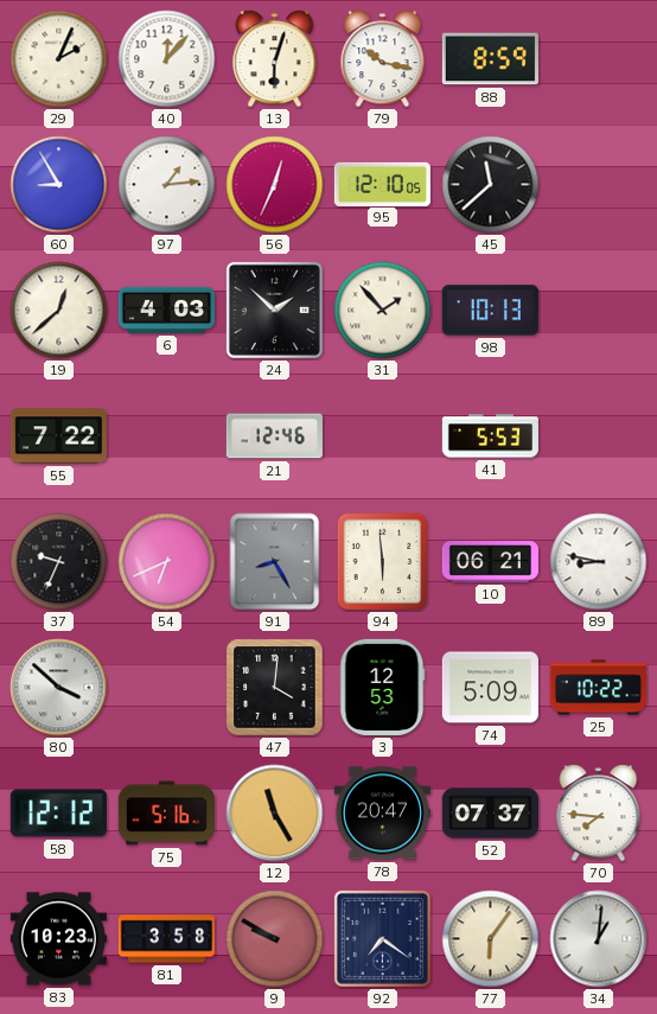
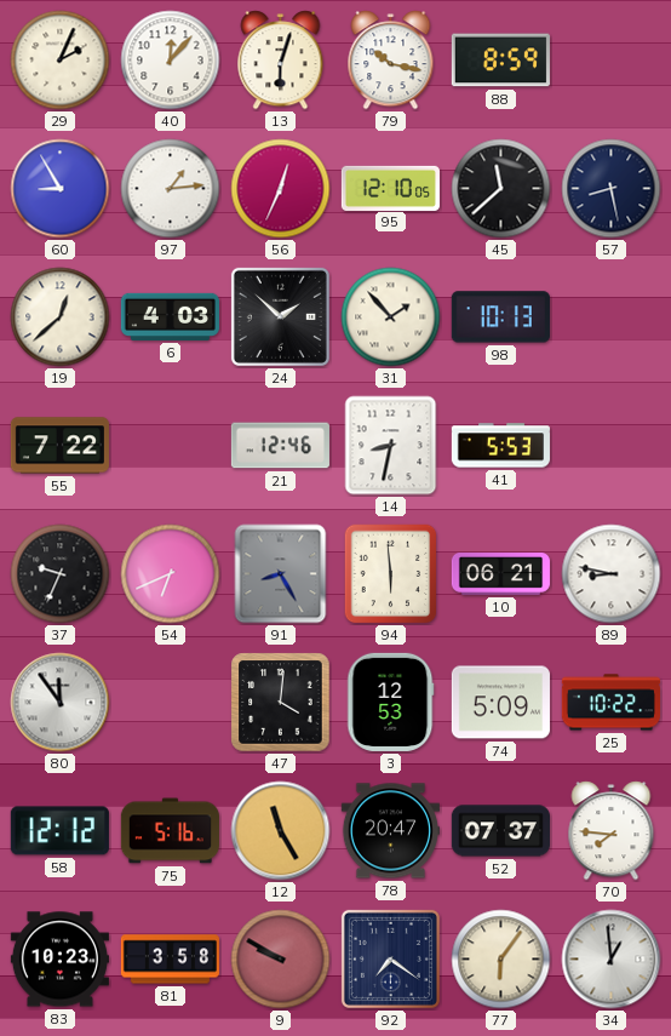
57: none -> 8:28
14: none -> 8:32
80: 3:52 -> 11:54
34: 1:01 -> 12:59
